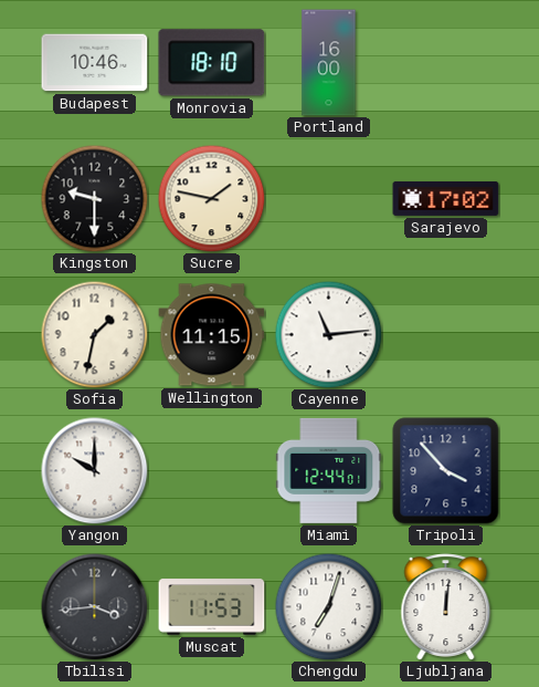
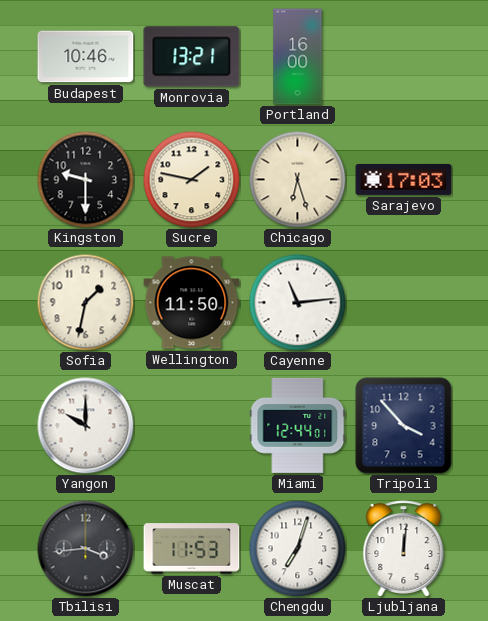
Monrovia: 18:10 -> 13:21
Chicago: none -> 6:27
Sarajevo: 17:02 -> 17:03
Wellington: 11:15 -> 11:50
